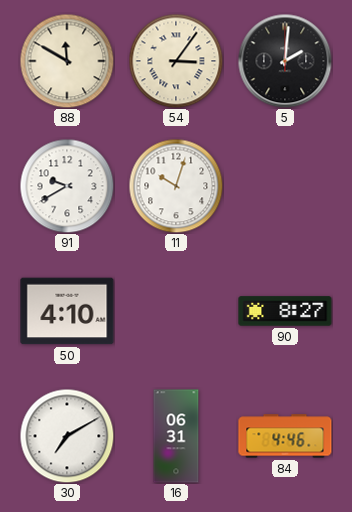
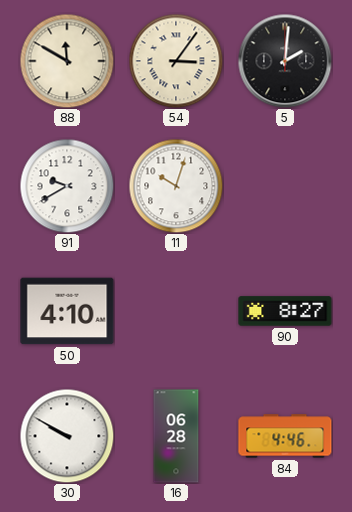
30: 7:10 -> 9:50
16: 06:31 -> 06:28
